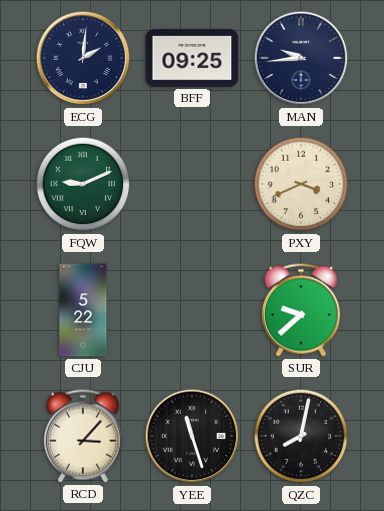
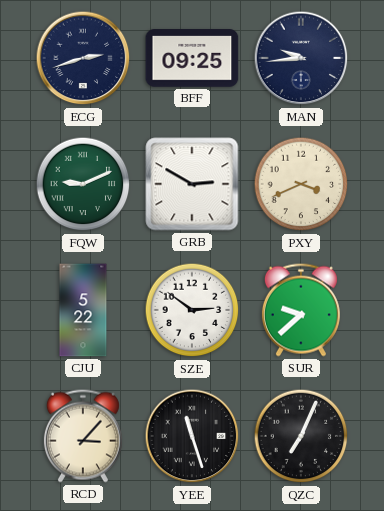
ECG: 2:01 -> 2:42
GRB: none -> 2:50
SZE: none -> 2:51
QZC: 8:02 -> 7:04
